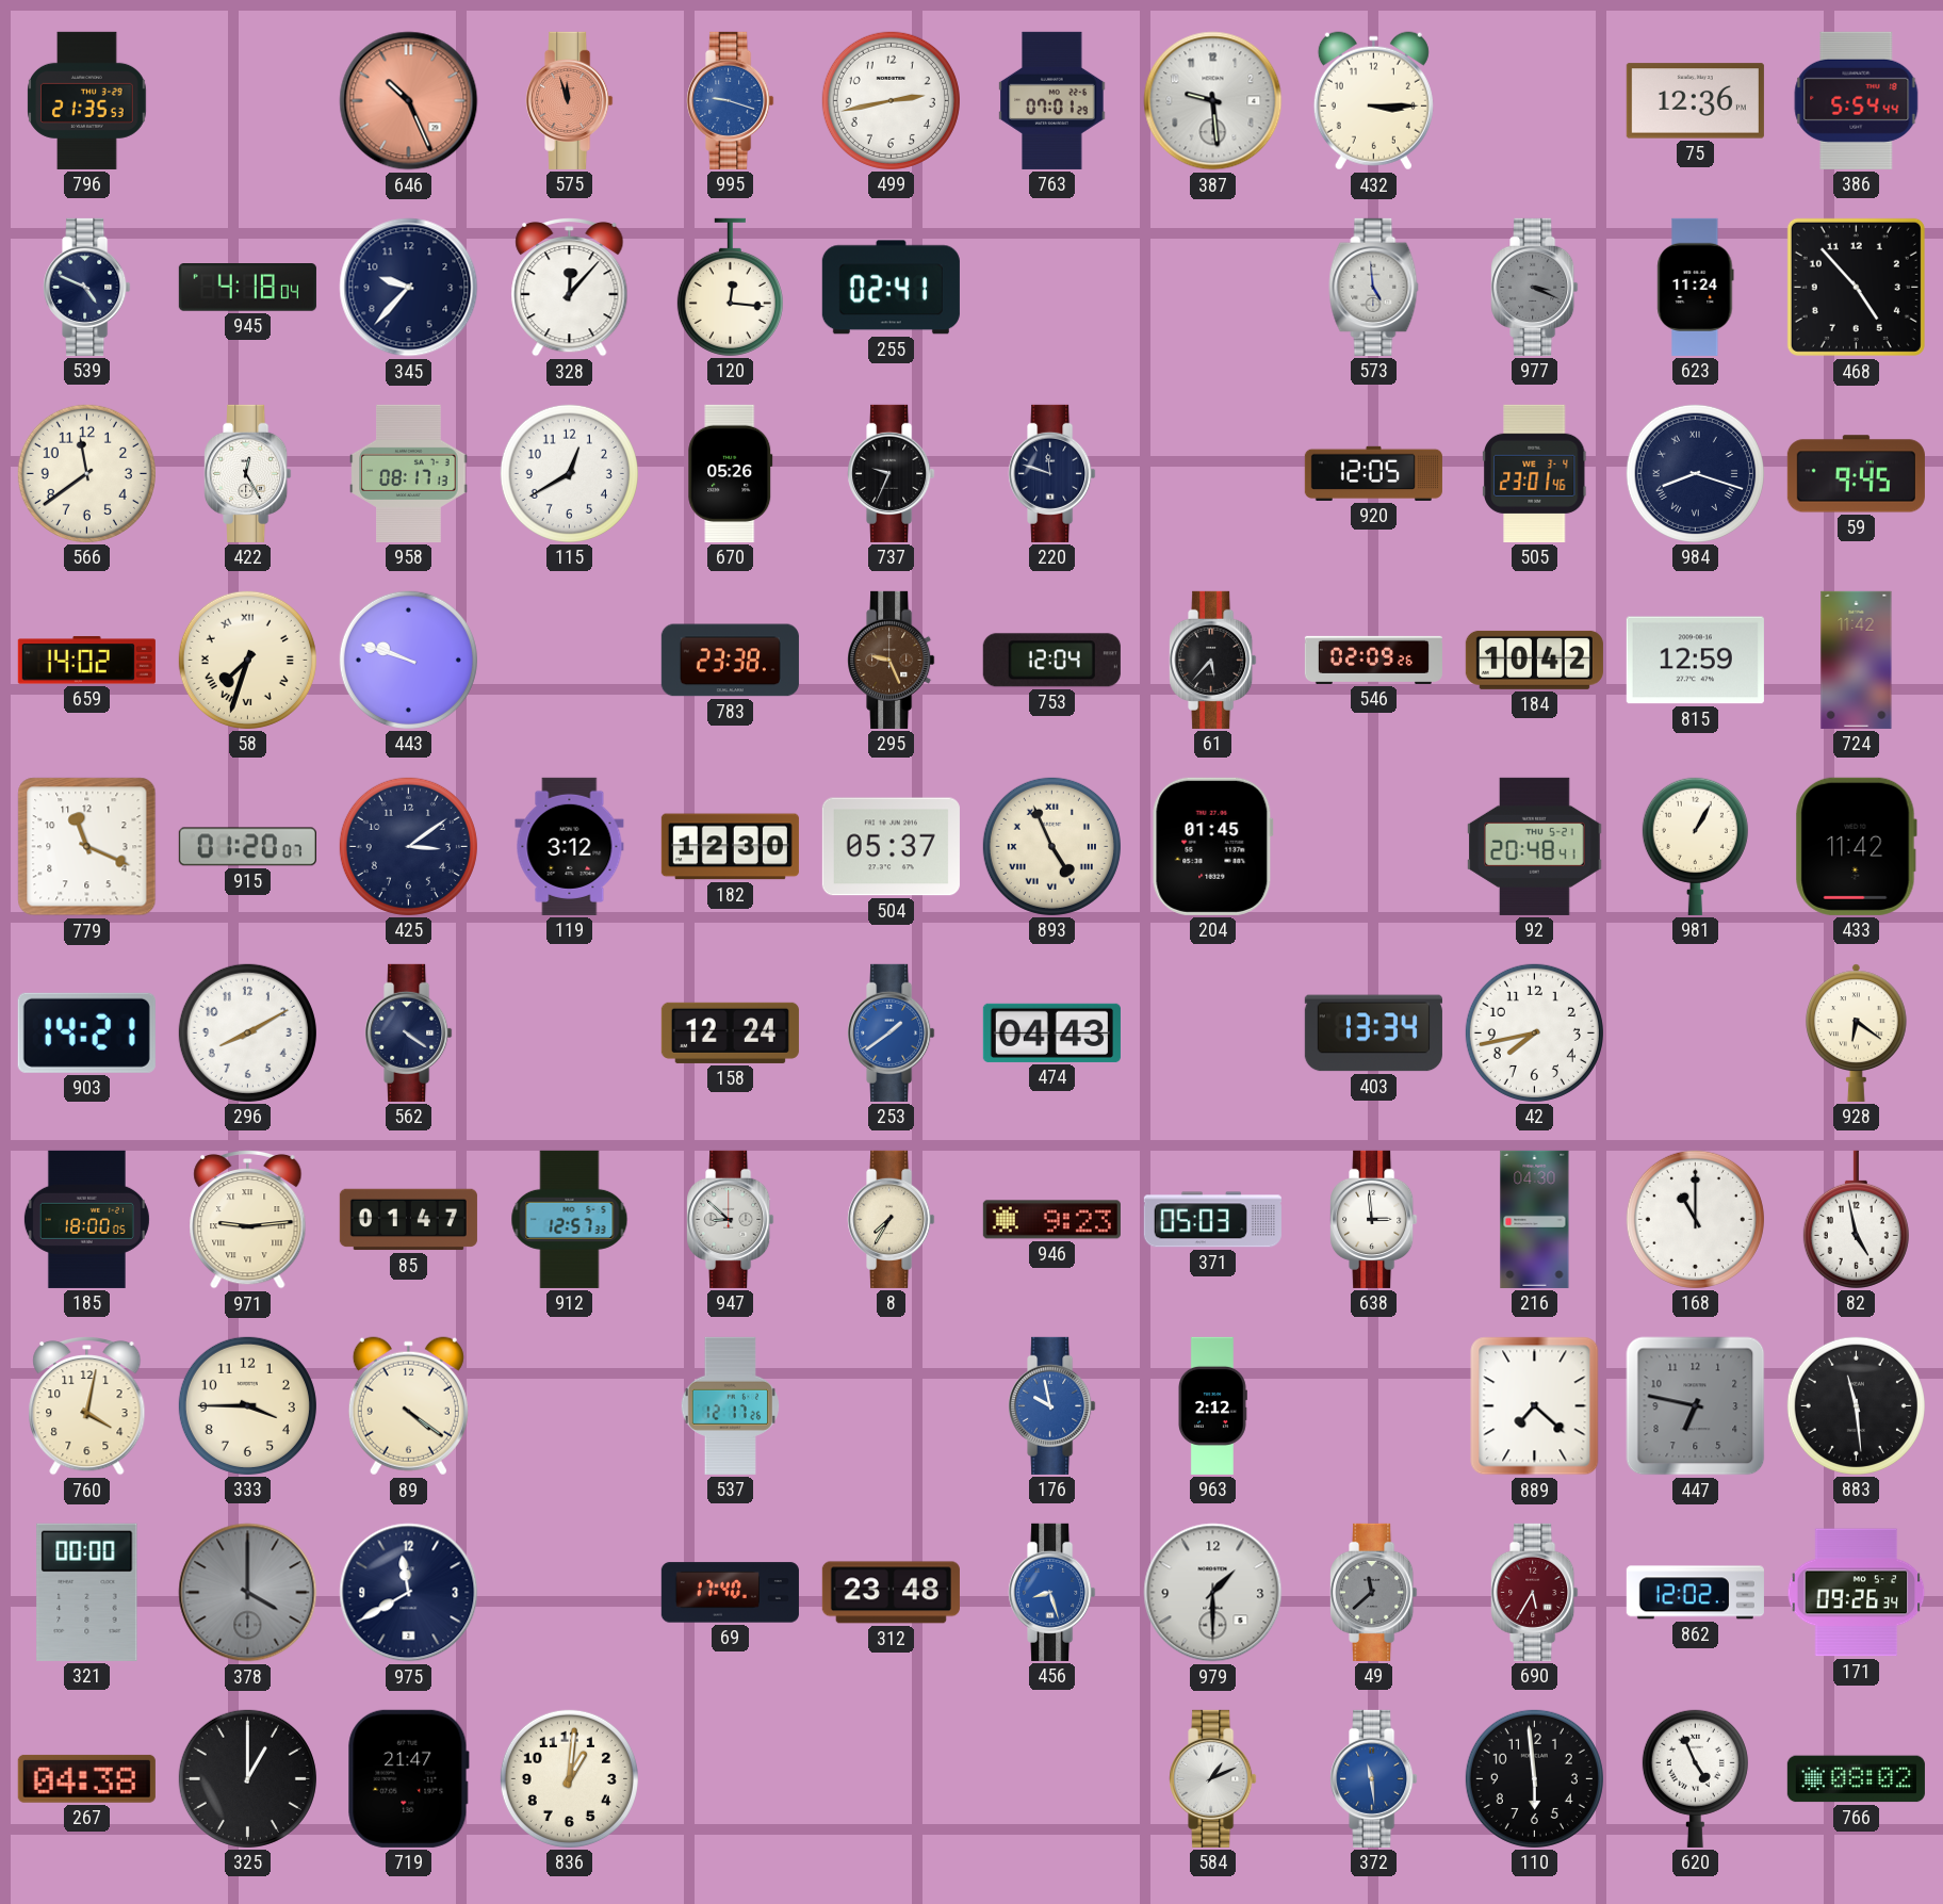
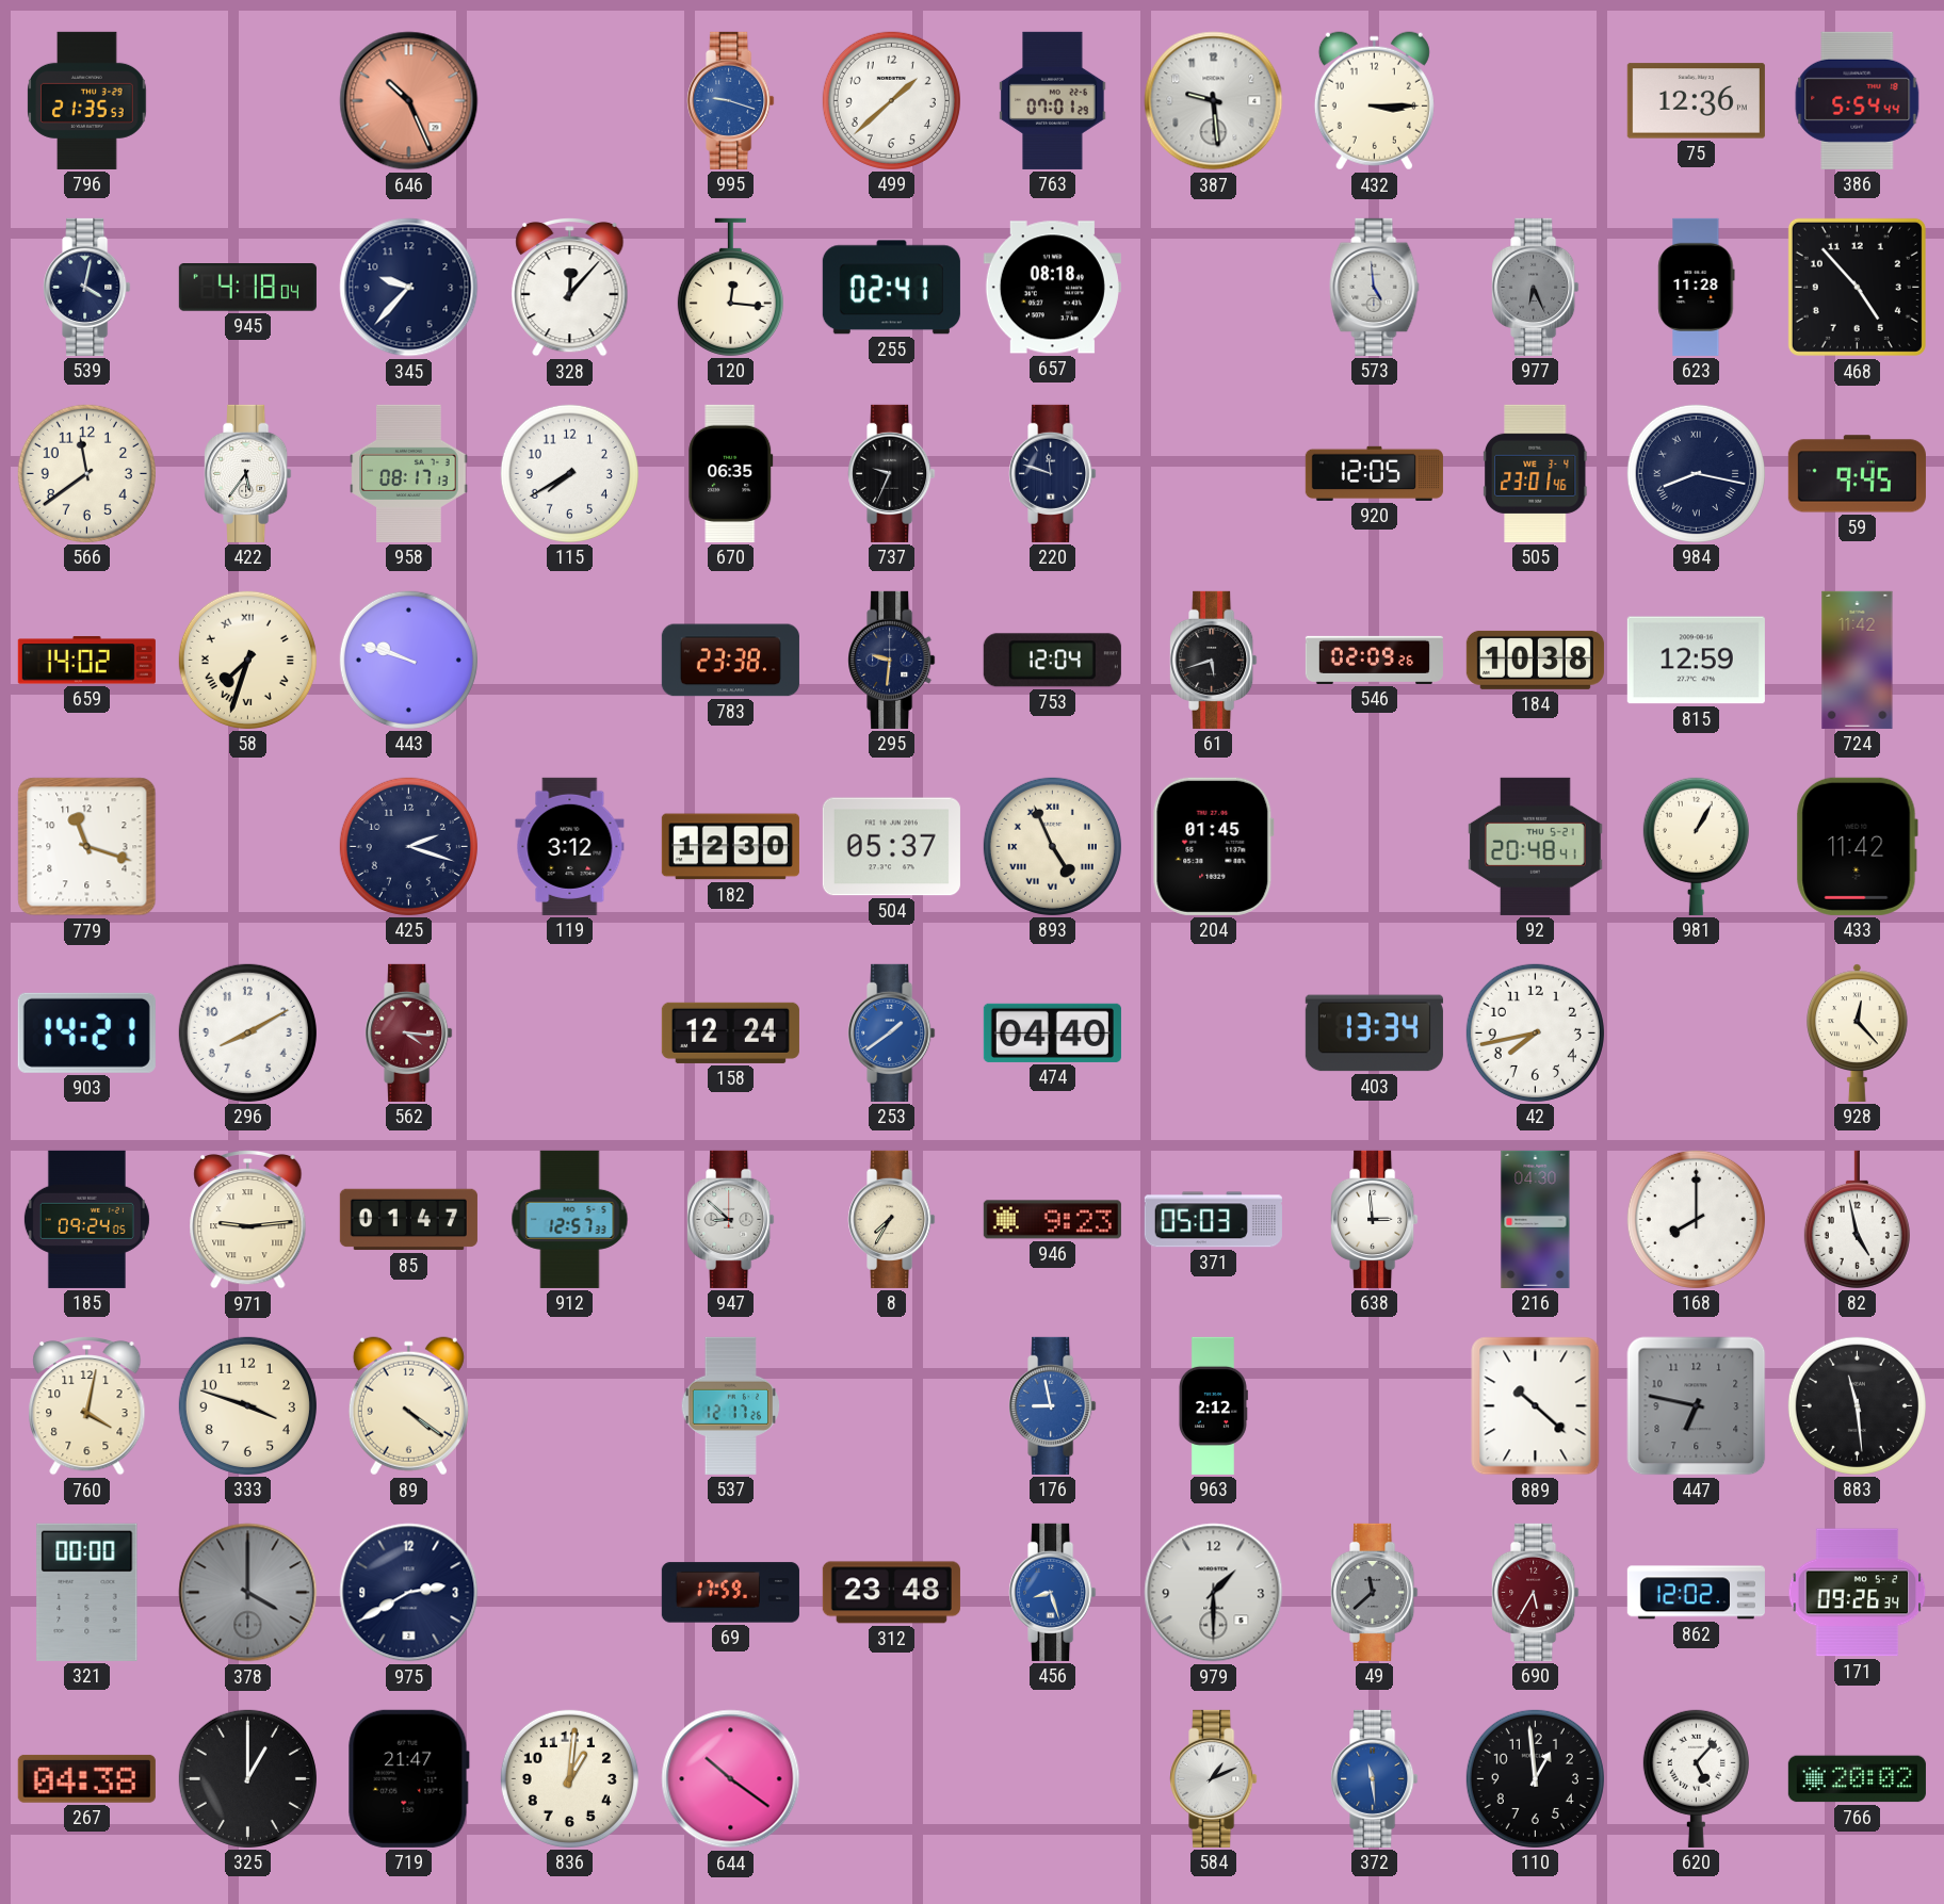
575: 11:57 -> none
499: 2:43 -> 1:38
539: 4:49 -> 4:02
657: none -> 08:18
977: 3:19 -> 6:26
623: 11:24 -> 11:28
422: 12:25 -> 5:36
115: 12:40 -> 7:40
670: 05:26 -> 06:35
984: 8:18 -> 8:17
295: 9:26 -> 9:31
295 dial: brown -> navy
61: 5:37 -> 5:42
184: 10:42 -> 10:38
779: 11:19 -> 11:18
915: 01:20 -> none
425: 3:09 -> 2:18
562: 4:21 -> 4:16
562 dial: navy -> burgundy
474: 04:43 -> 04:40
928: 6:21 -> 12:23
185: 18:00 -> 09:24
168: 11:00 -> 8:00
333: 3:45 -> 3:48
176: 9:58 -> 8:58
889: 7:22 -> 10:22
975: 11:40 -> 2:40
69: 17:40 -> 17:59
644: none -> 10:21
110: 5:59 -> 12:59
620: 4:56 -> 5:07
766: 08:02 -> 20:02
